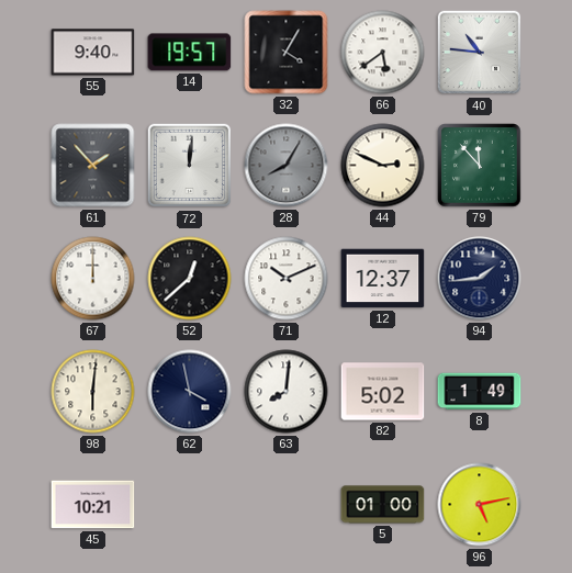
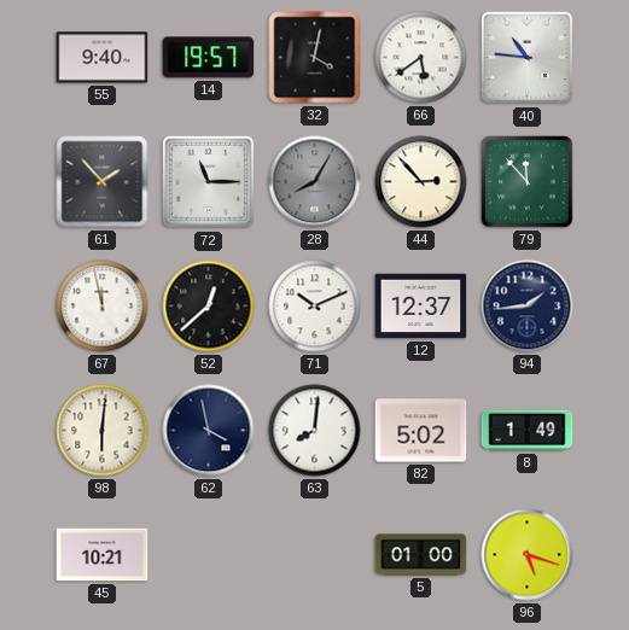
32: 4:05 -> 4:02
72: 12:01 -> 11:15
44: 2:49 -> 2:53
67: 12:00 -> 11:58
96: 5:13 -> 5:18
